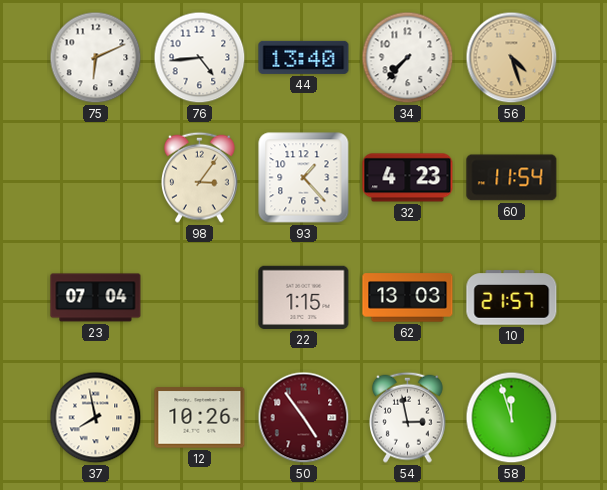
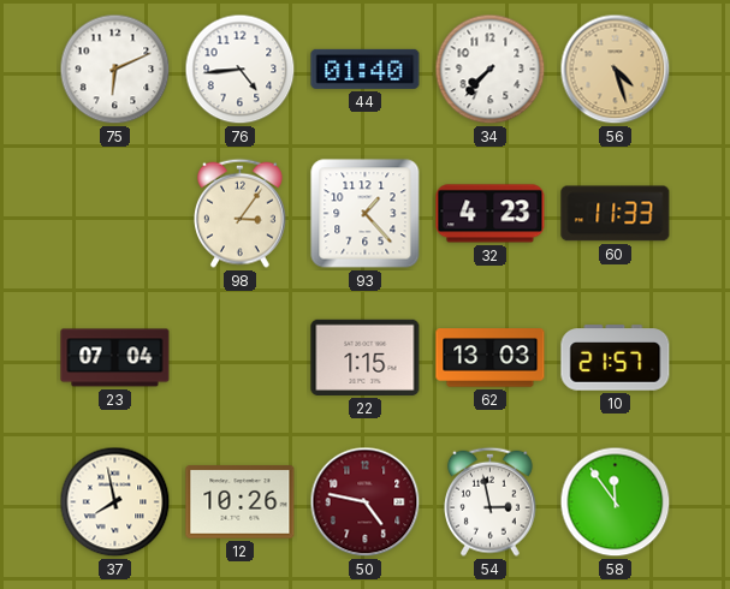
44: 13:40 -> 01:40
60: 11:54 -> 11:33
50: 4:54 -> 4:47
58: 11:57 -> 11:54
